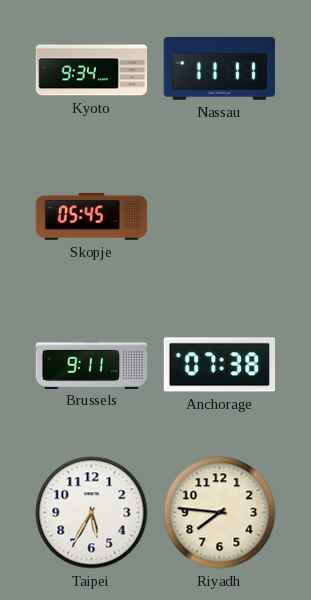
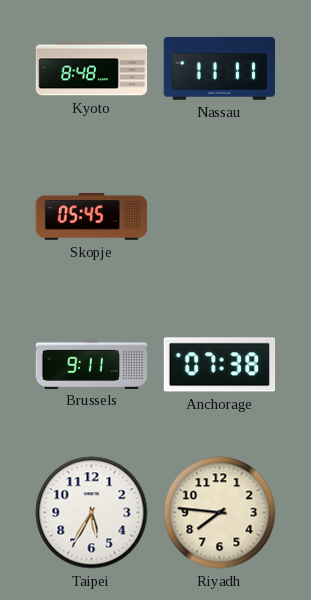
Kyoto: 9:34 -> 8:48
